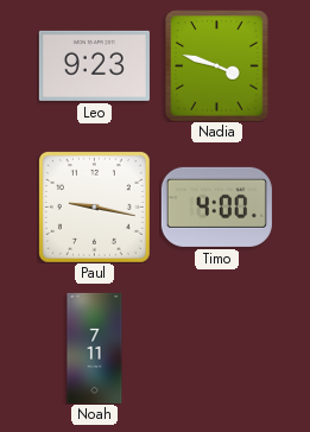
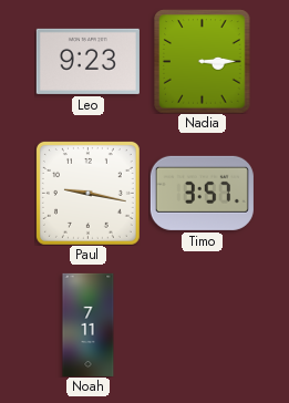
Nadia: 3:48 -> 3:15
Timo: 4:00 -> 3:57
